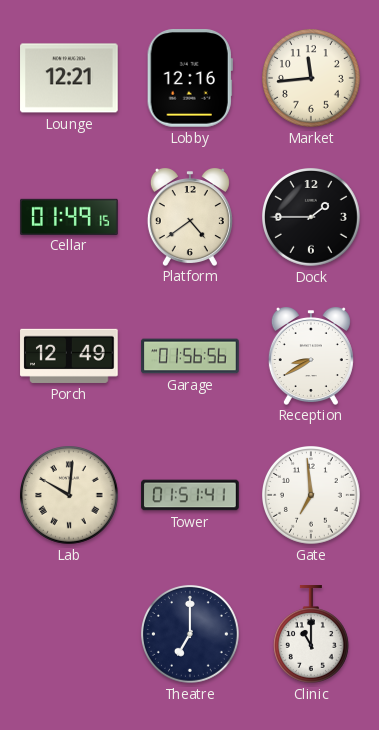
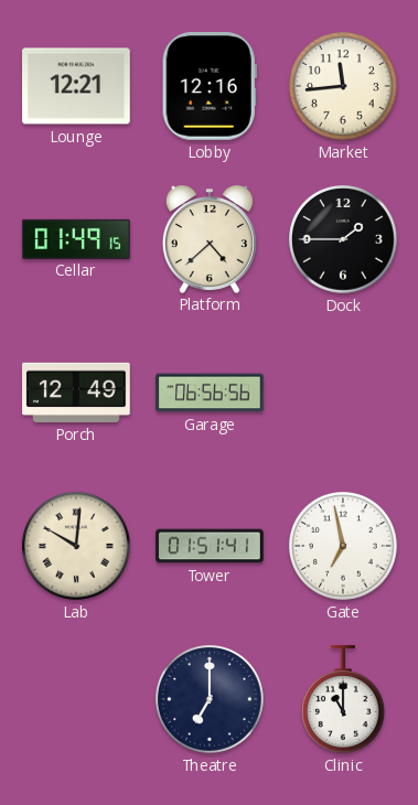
Platform: 4:39 -> 4:38
Garage: 01:56 -> 06:56
Reception: 8:40 -> none
Gate: 6:59 -> 6:58
